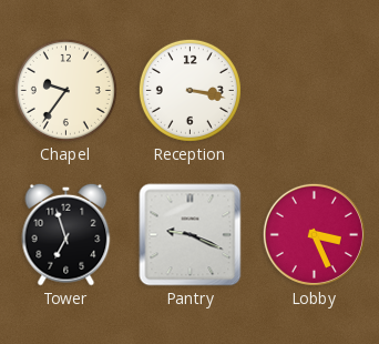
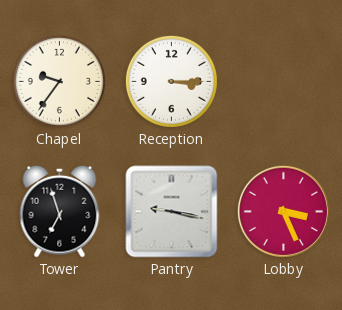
Reception: 3:17 -> 3:15
Pantry: 9:19 -> 9:17
